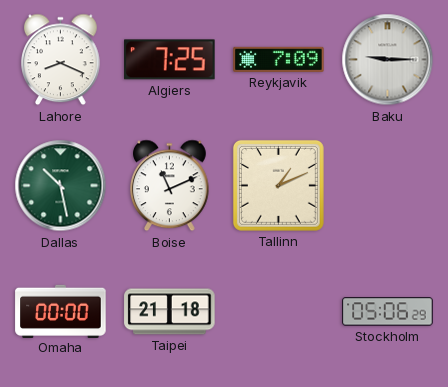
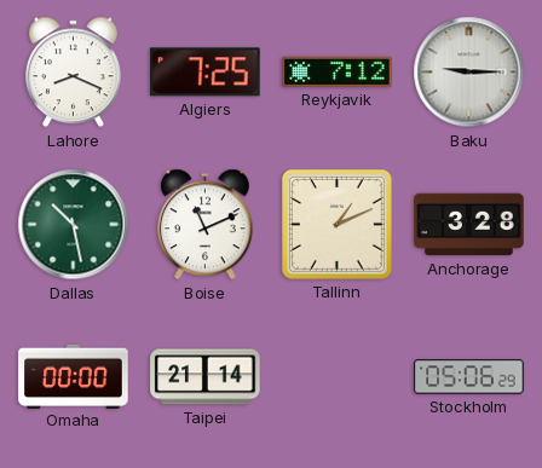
Reykjavik: 7:09 -> 7:12
Anchorage: none -> 3:28
Taipei: 21:18 -> 21:14
